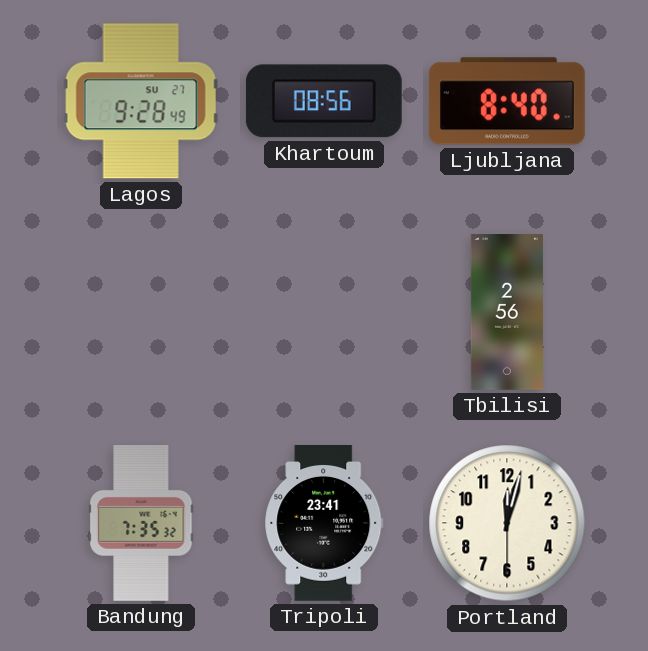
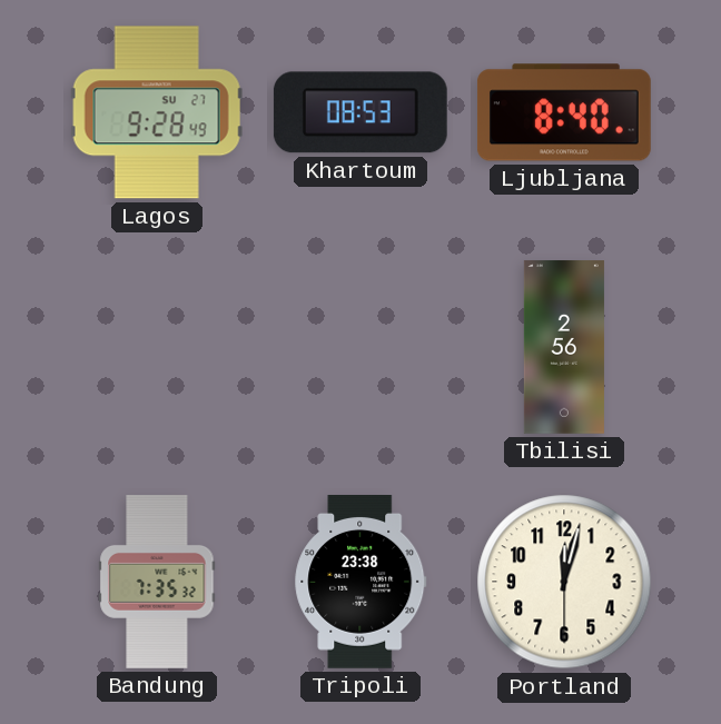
Khartoum: 08:56 -> 08:53
Tripoli: 23:41 -> 23:38
